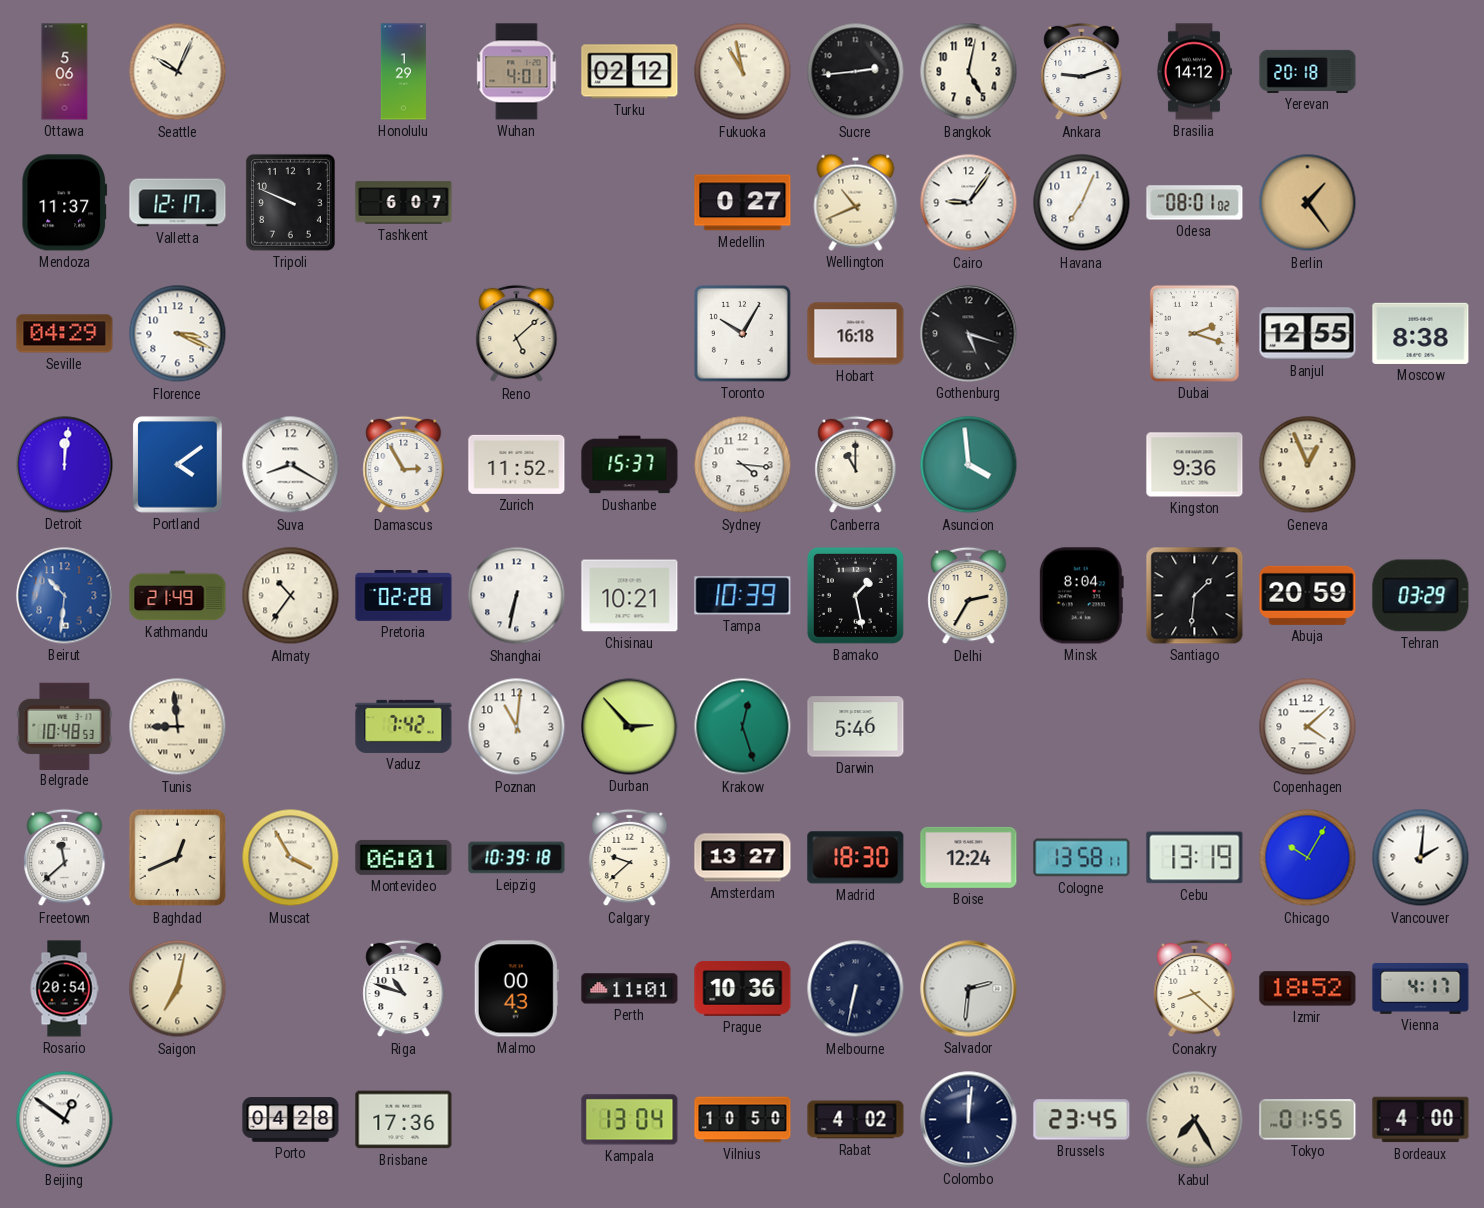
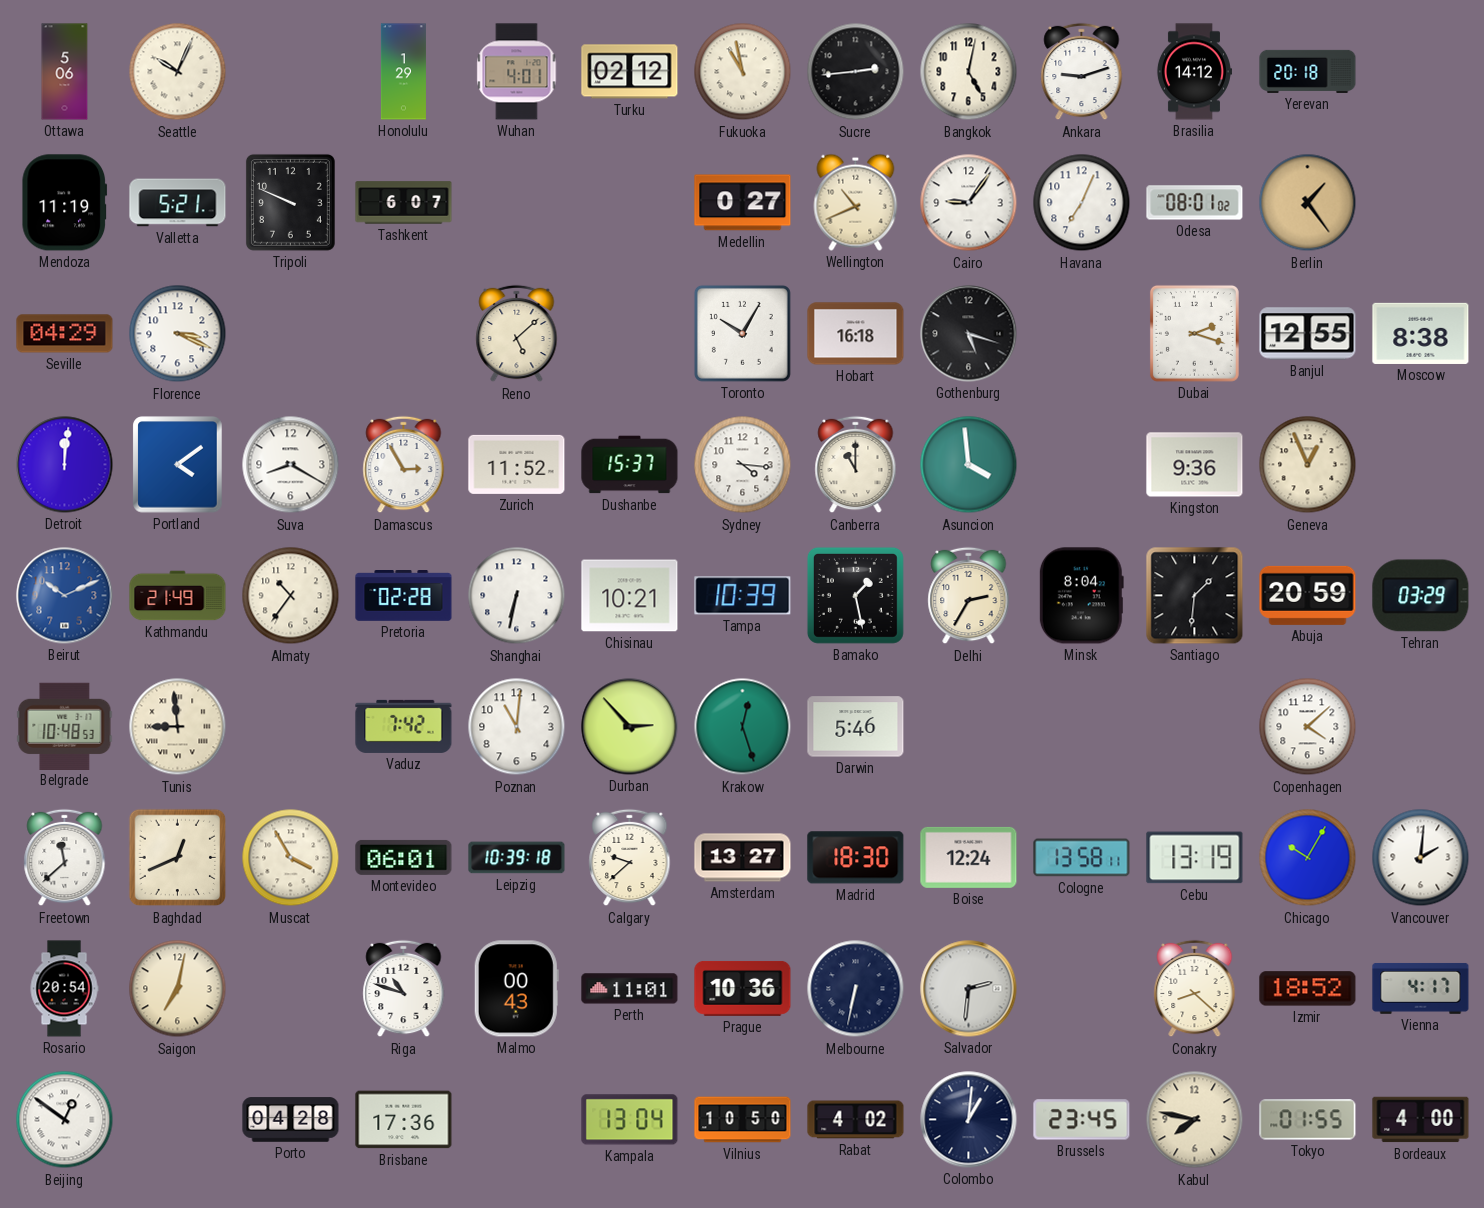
Mendoza: 11:37 -> 11:19
Valletta: 12:17 -> 5:21
Beirut: 10:31 -> 10:11
Colombo: 12:01 -> 1:01
Kabul: 7:25 -> 7:47
